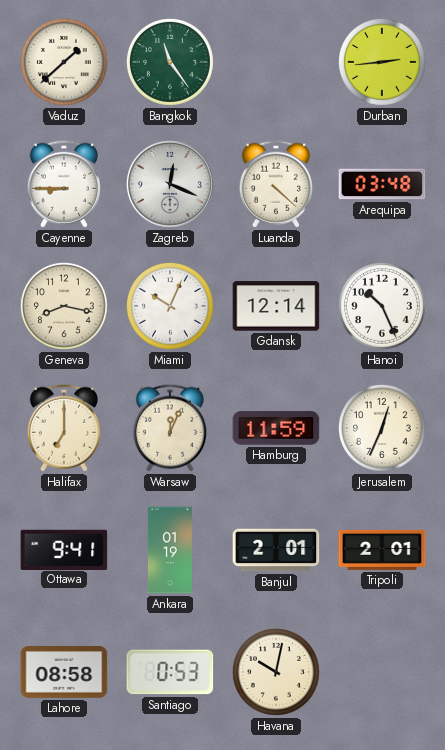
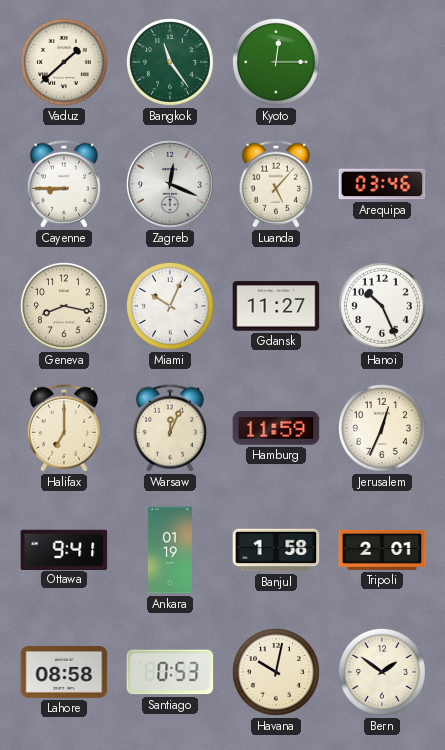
Kyoto: none -> 12:15
Durban: 2:44 -> none
Luanda: 4:22 -> 5:07
Arequipa: 03:48 -> 03:46
Gdansk: 12:14 -> 11:27
Banjul: 2:01 -> 1:58
Bern: none -> 1:51
